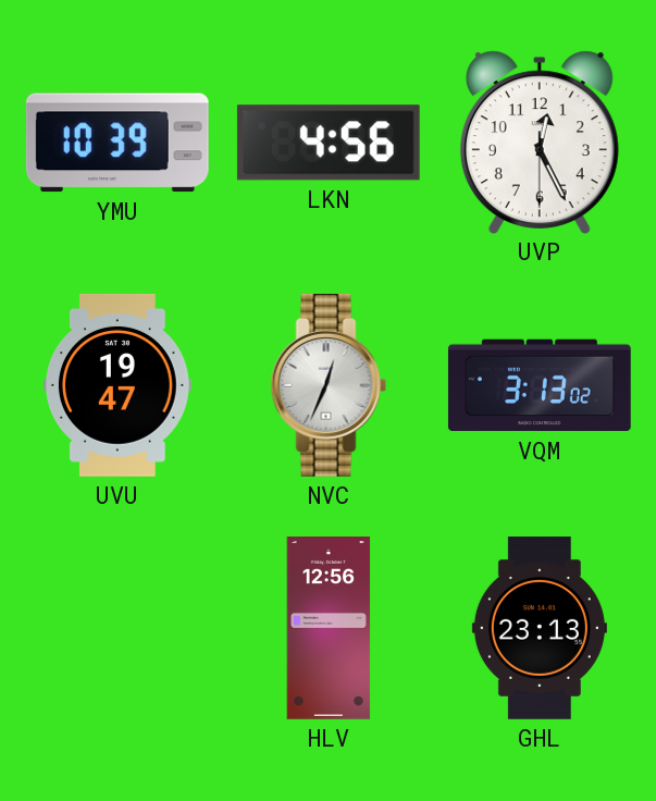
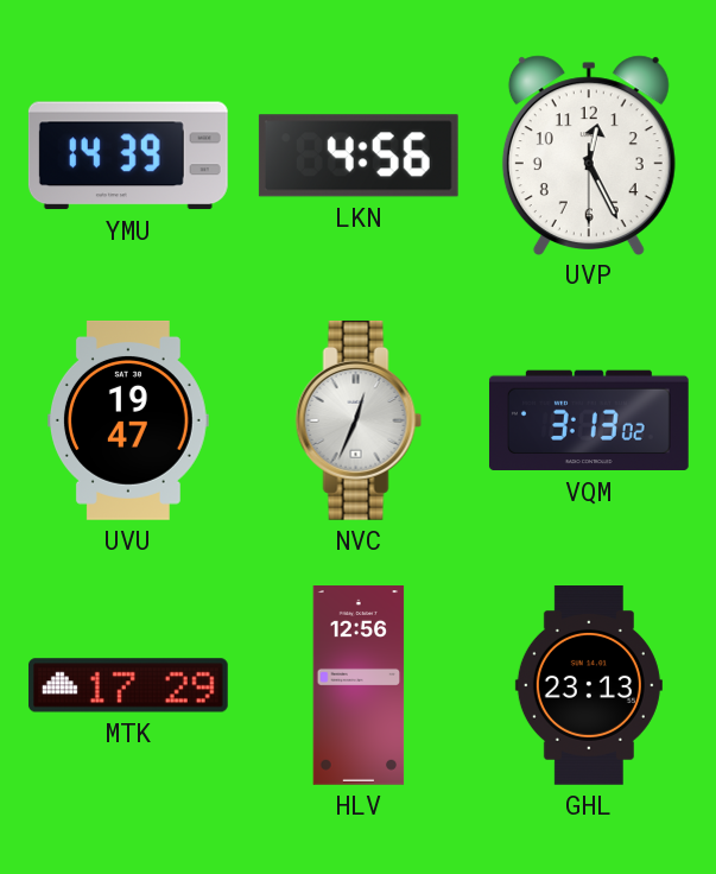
YMU: 10:39 -> 14:39
MTK: none -> 17:29
